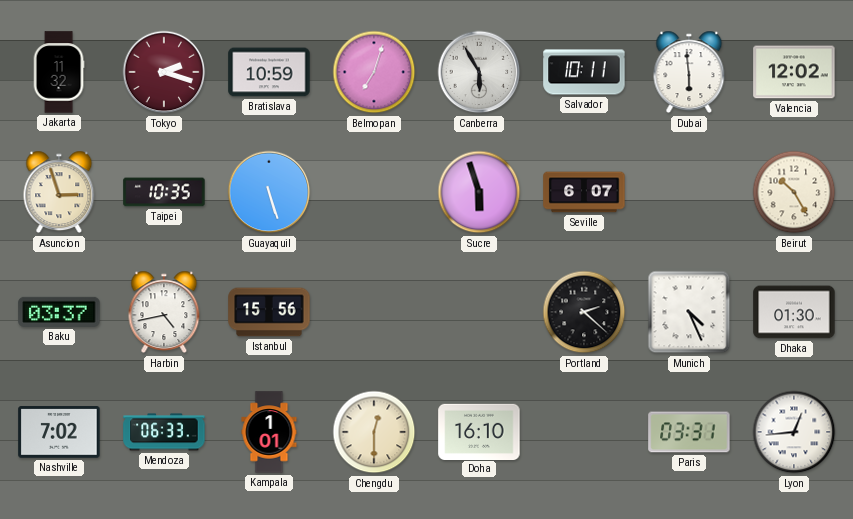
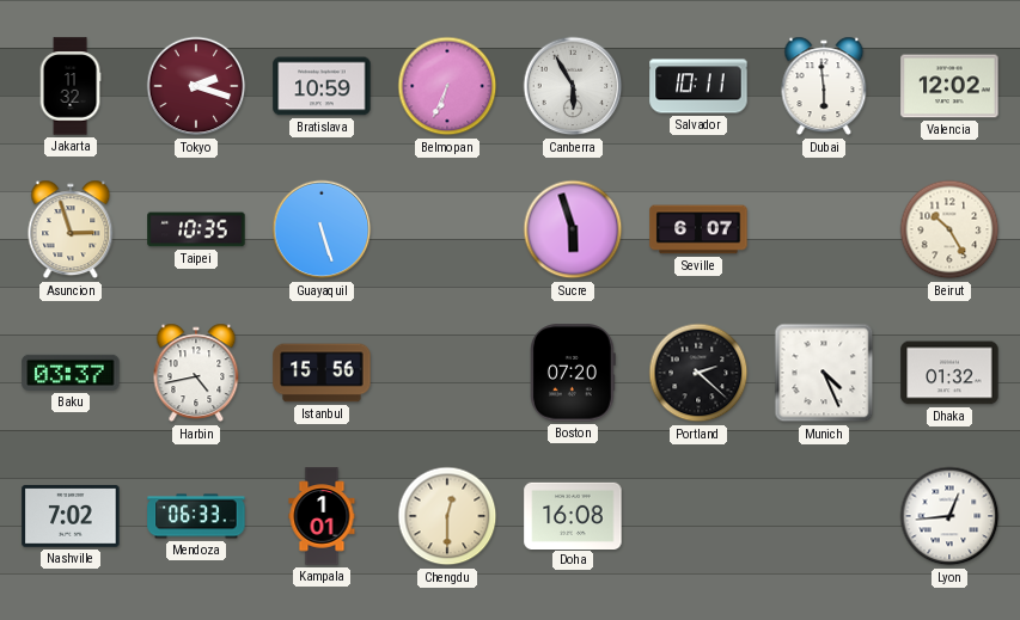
Belmopan: 7:03 -> 6:34
Boston: none -> 07:20
Dhaka: 01:30 -> 01:32
Doha: 16:10 -> 16:08
Paris: 03:31 -> none
